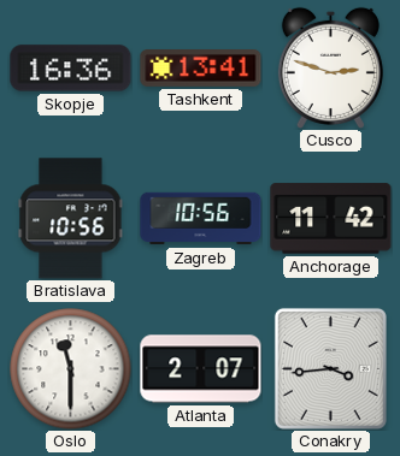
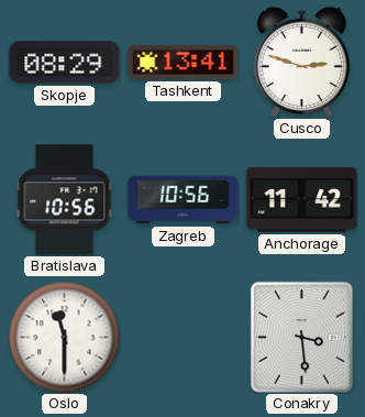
Skopje: 16:36 -> 08:29
Atlanta: 2:07 -> none
Conakry: 3:44 -> 3:29
